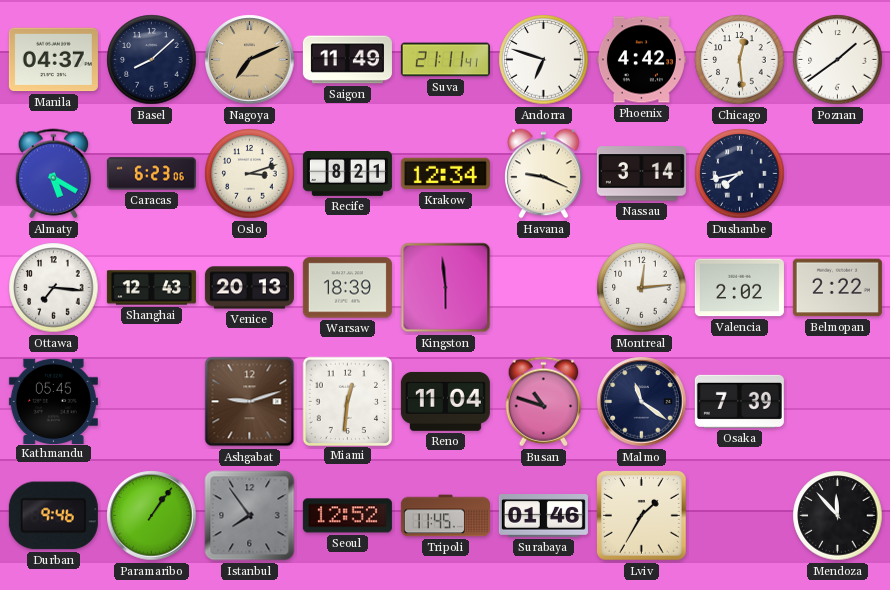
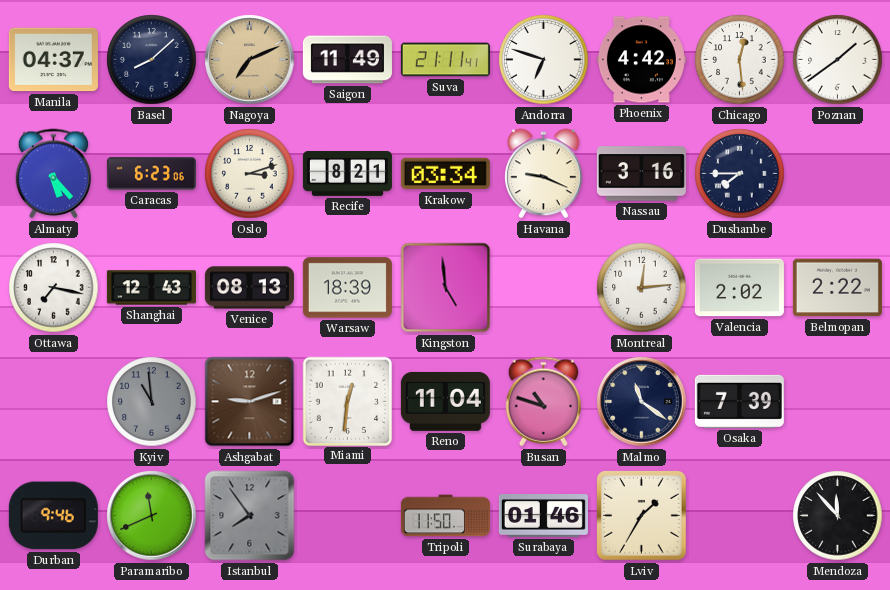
Almaty: 5:20 -> 5:23
Krakow: 12:34 -> 03:34
Nassau: 3:14 -> 3:16
Dushanbe: 7:43 -> 7:45
Ottawa: 7:16 -> 7:17
Venice: 20:13 -> 08:13
Kingston: 5:59 -> 4:59
Kathmandu: 05:45 -> none
Kyiv: none -> 10:59
Paramaribo: 1:06 -> 11:41
Seoul: 12:52 -> none
Tripoli: 11:45 -> 11:50
